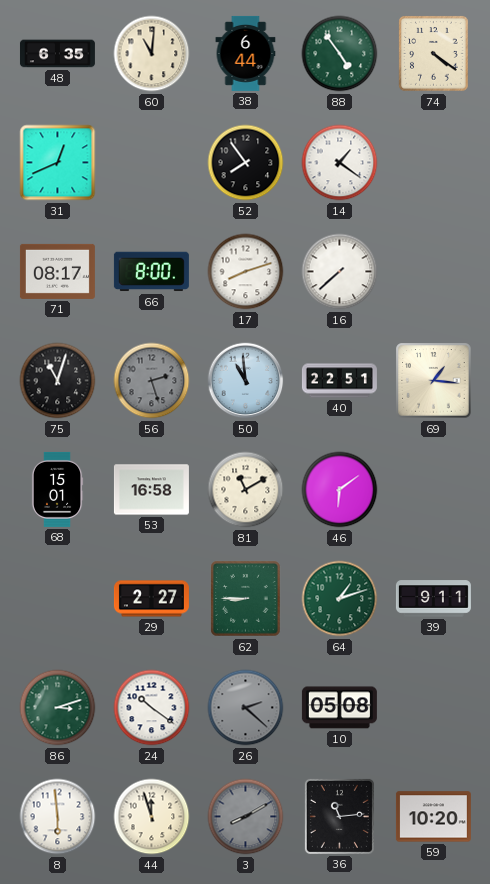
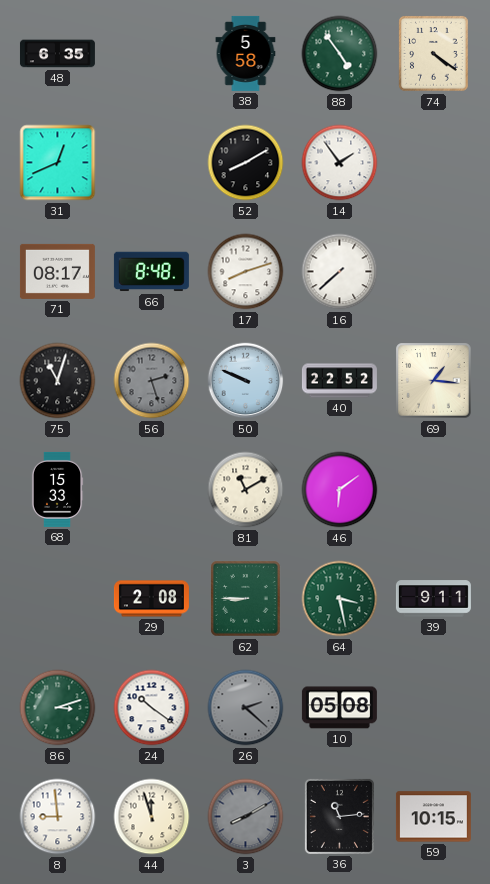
60: 11:01 -> none
38: 6:44 -> 5:58
52: 7:54 -> 8:10
14: 1:21 -> 1:54
66: 8:00 -> 8:48
50: 10:59 -> 9:49
40: 22:51 -> 22:52
68: 15:01 -> 15:33
53: 16:58 -> none
29: 2:27 -> 2:08
64: 1:12 -> 3:28
8: 5:59 -> 8:59
59: 10:20 -> 10:15
